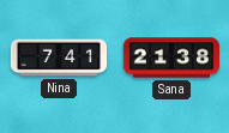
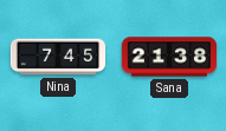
Nina: 7:41 -> 7:45
